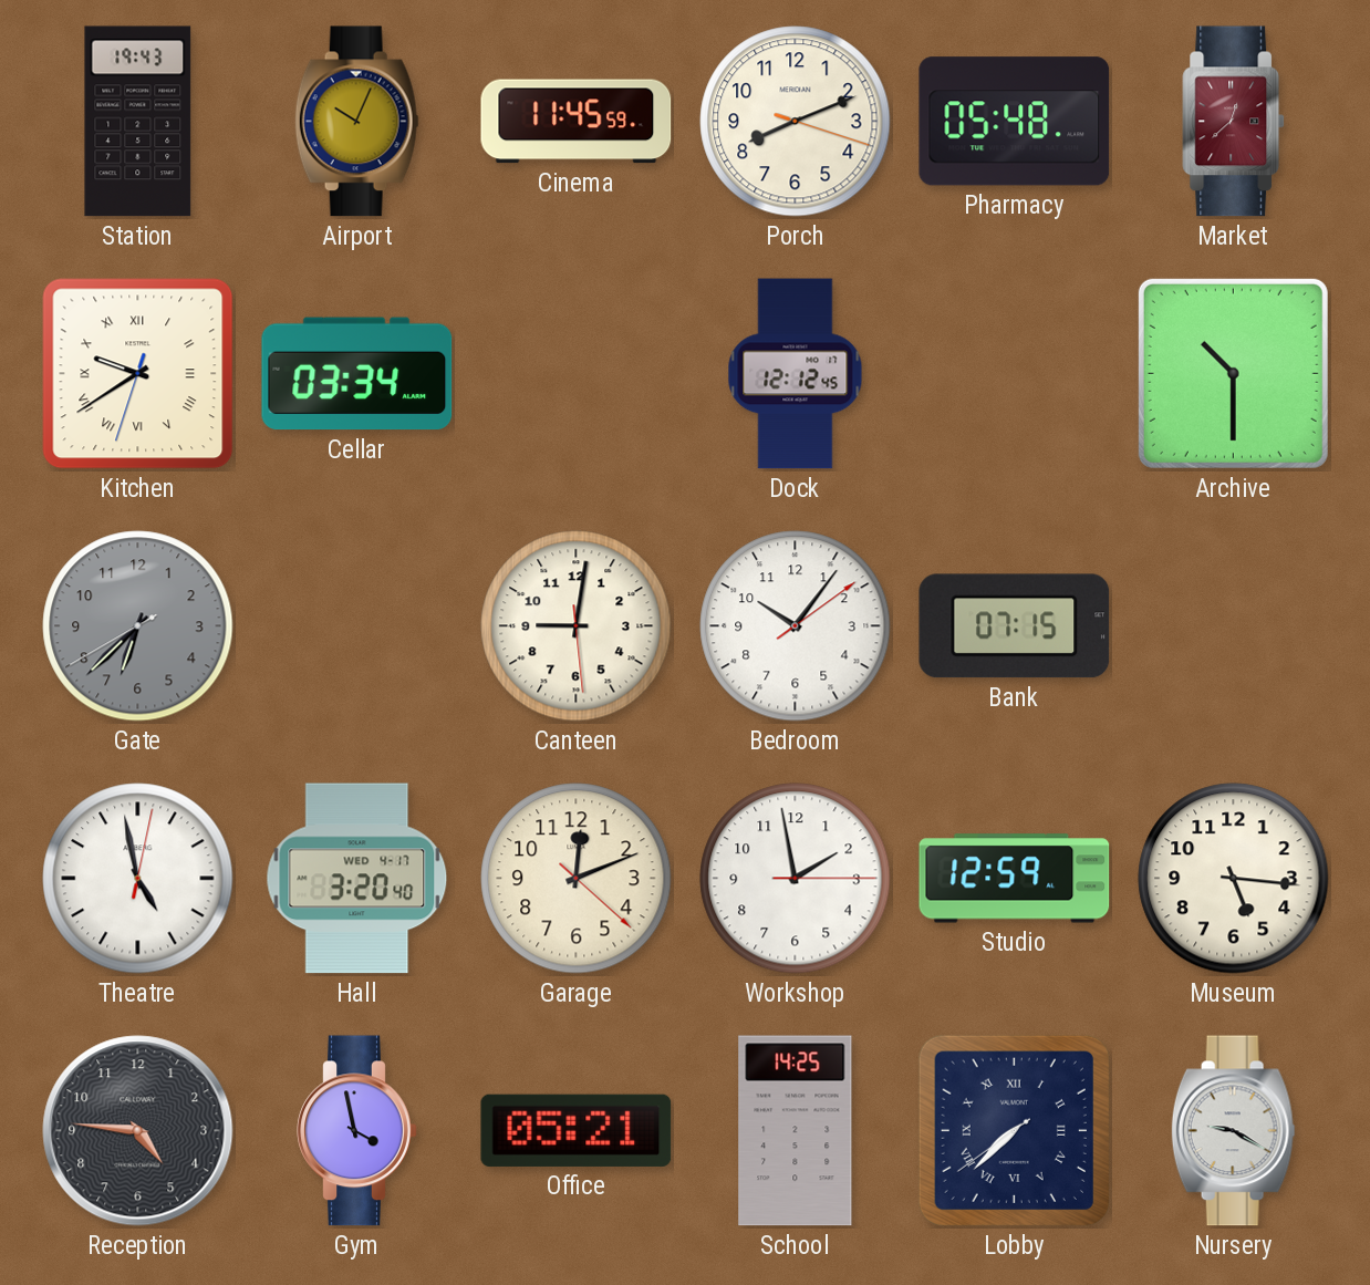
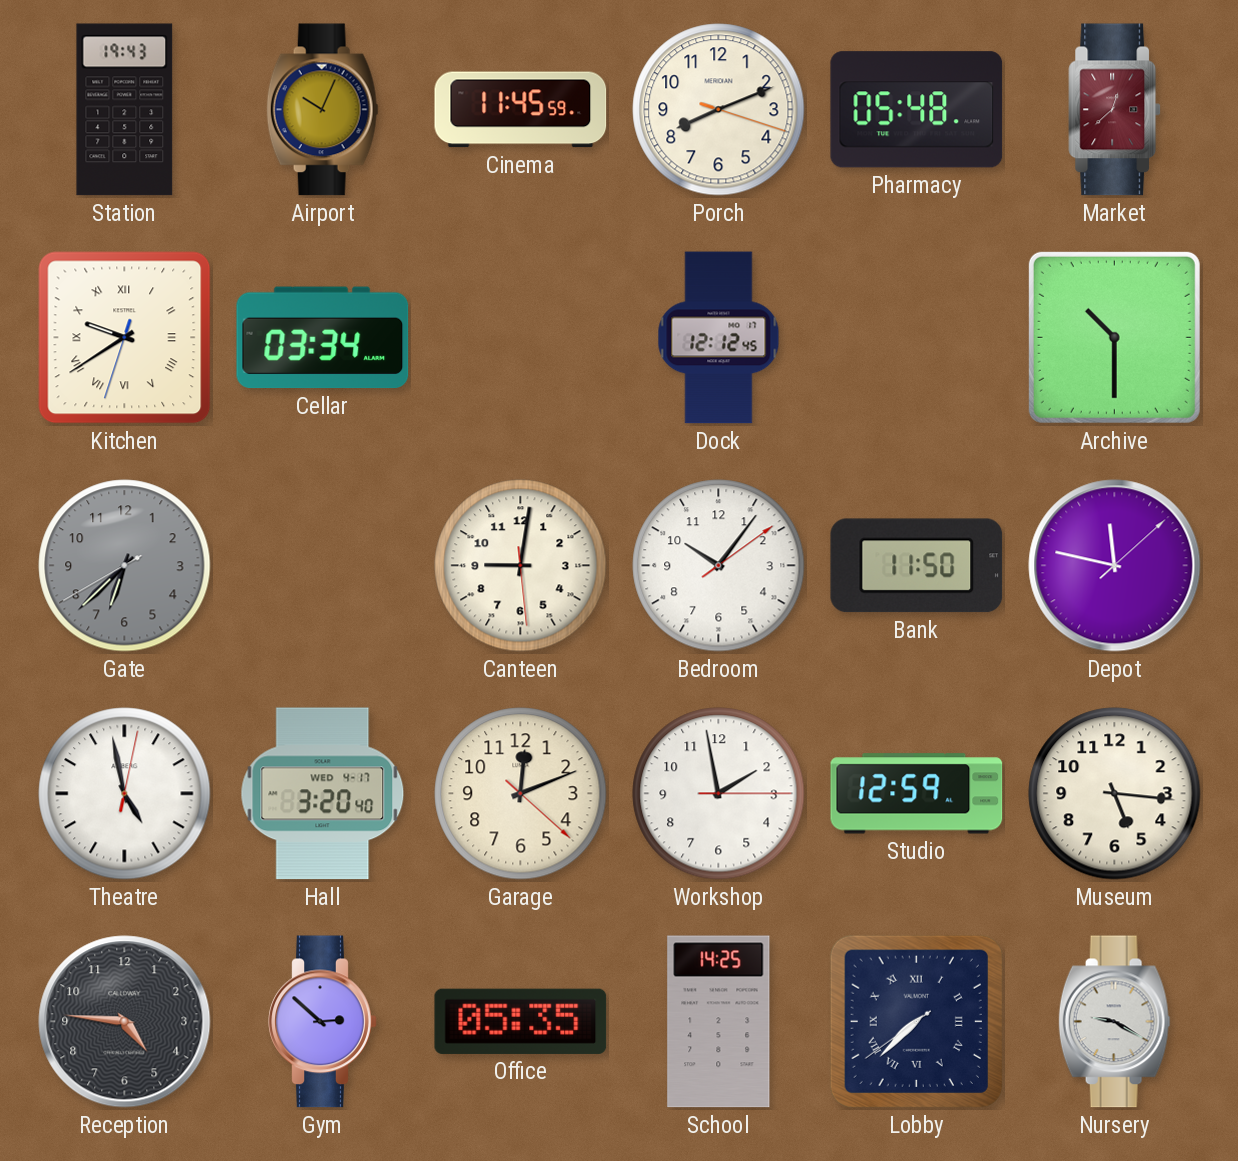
Bank: 07:15 -> 11:50
Depot: none -> 11:47
Gym: 3:58 -> 2:52
Office: 05:21 -> 05:35
